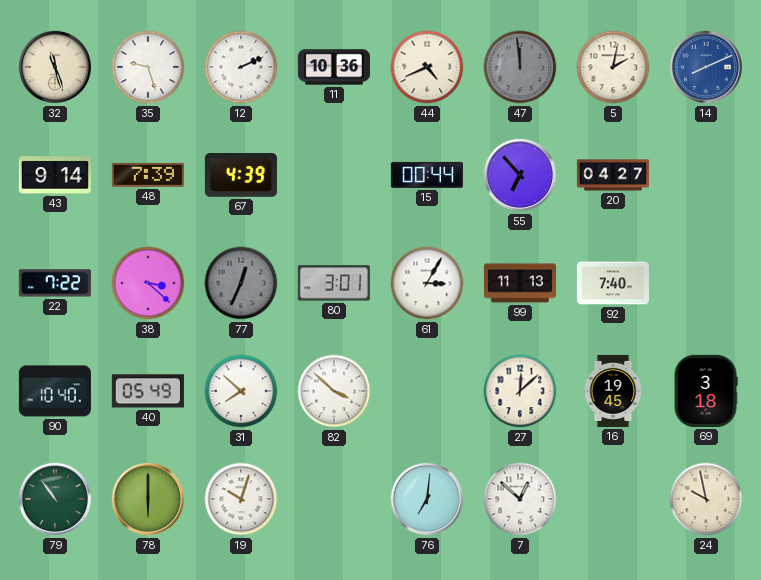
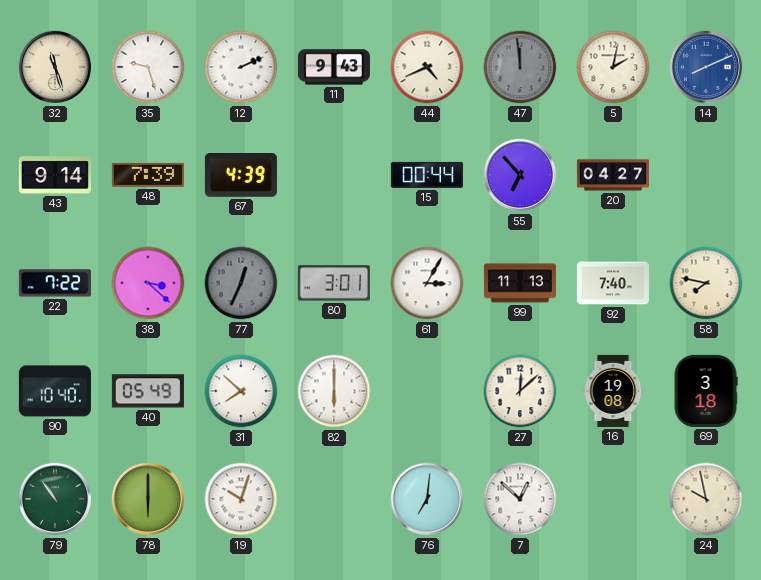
11: 10:36 -> 9:43
58: none -> 7:47
82: 3:52 -> 6:00
16: 19:45 -> 19:08
